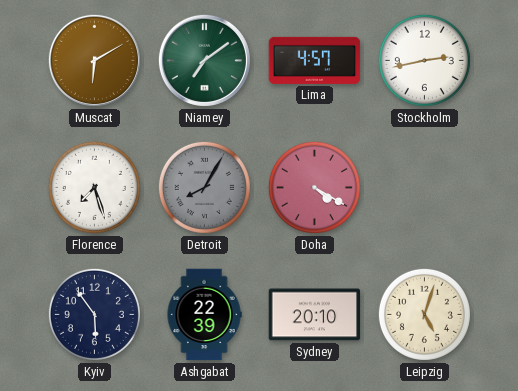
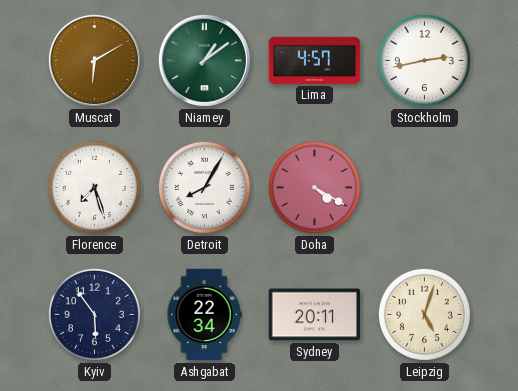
Niamey: 7:09 -> 1:09
Detroit dial: grey -> white
Ashgabat: 22:39 -> 22:34
Sydney: 20:10 -> 20:11
